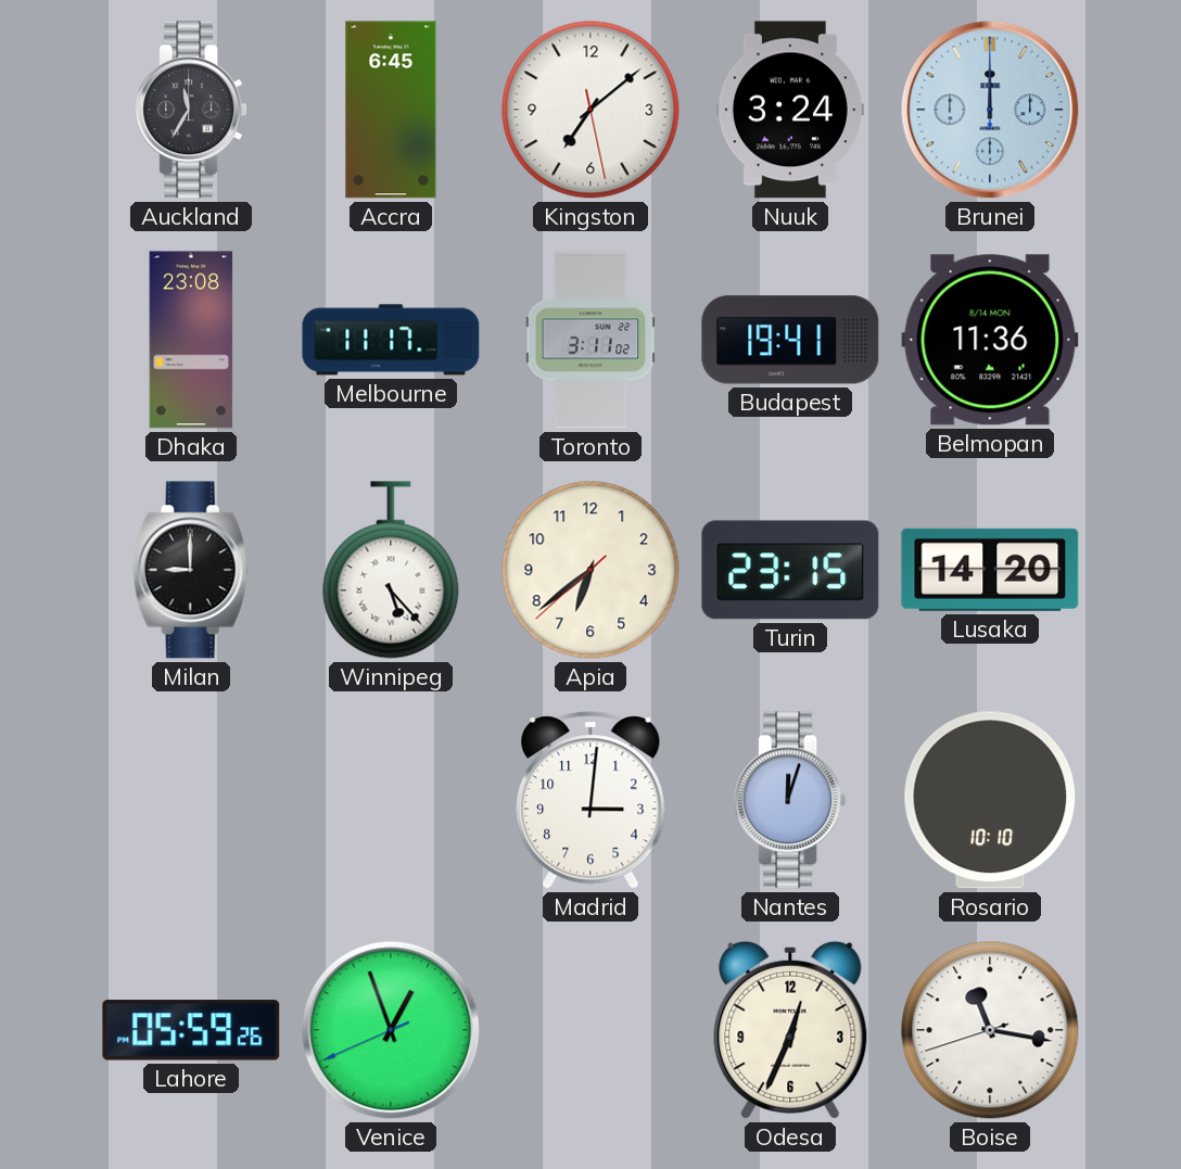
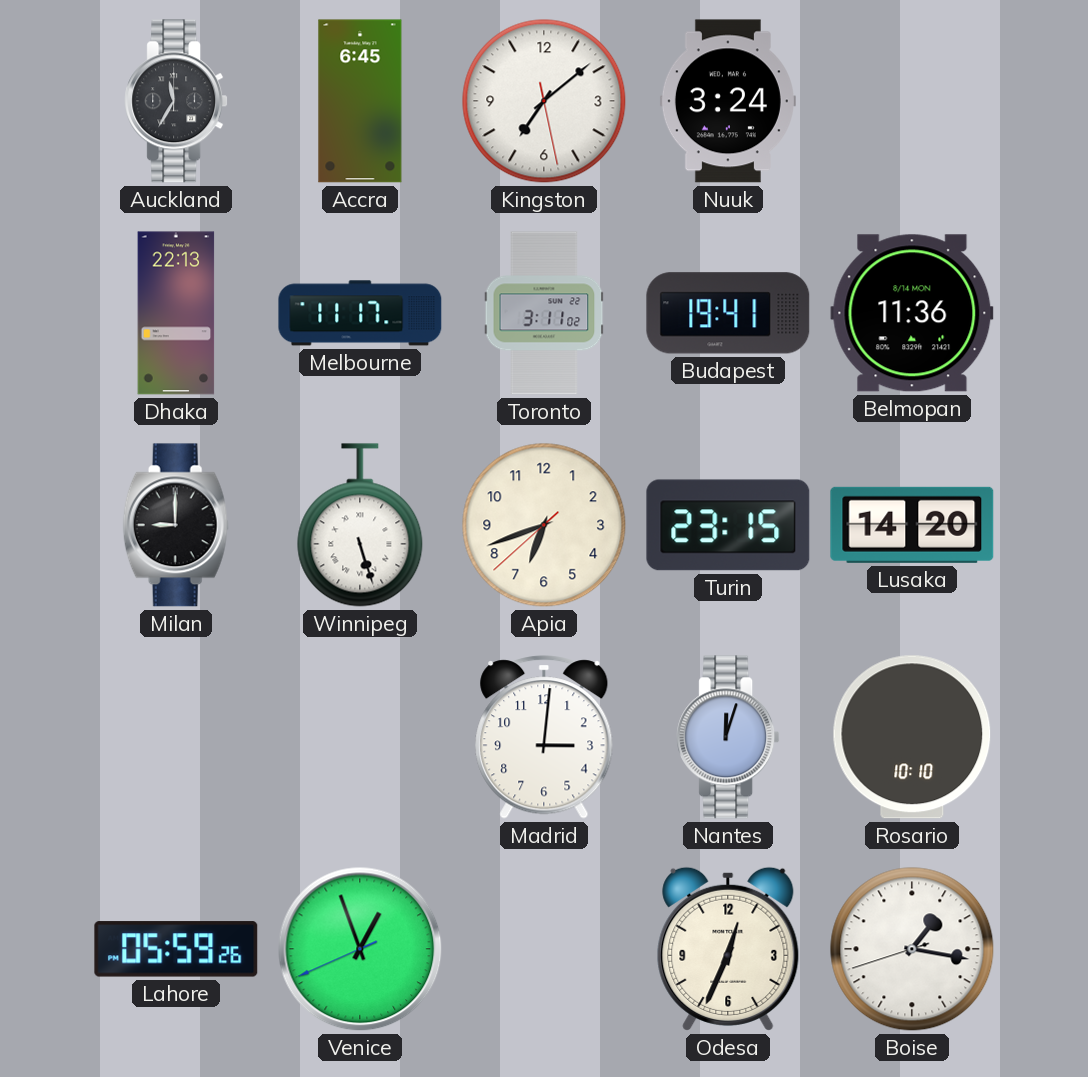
Brunei: 12:00 -> none
Dhaka: 23:08 -> 22:13
Winnipeg: 5:23 -> 5:27
Apia: 6:38 -> 6:41
Boise: 11:16 -> 1:16
